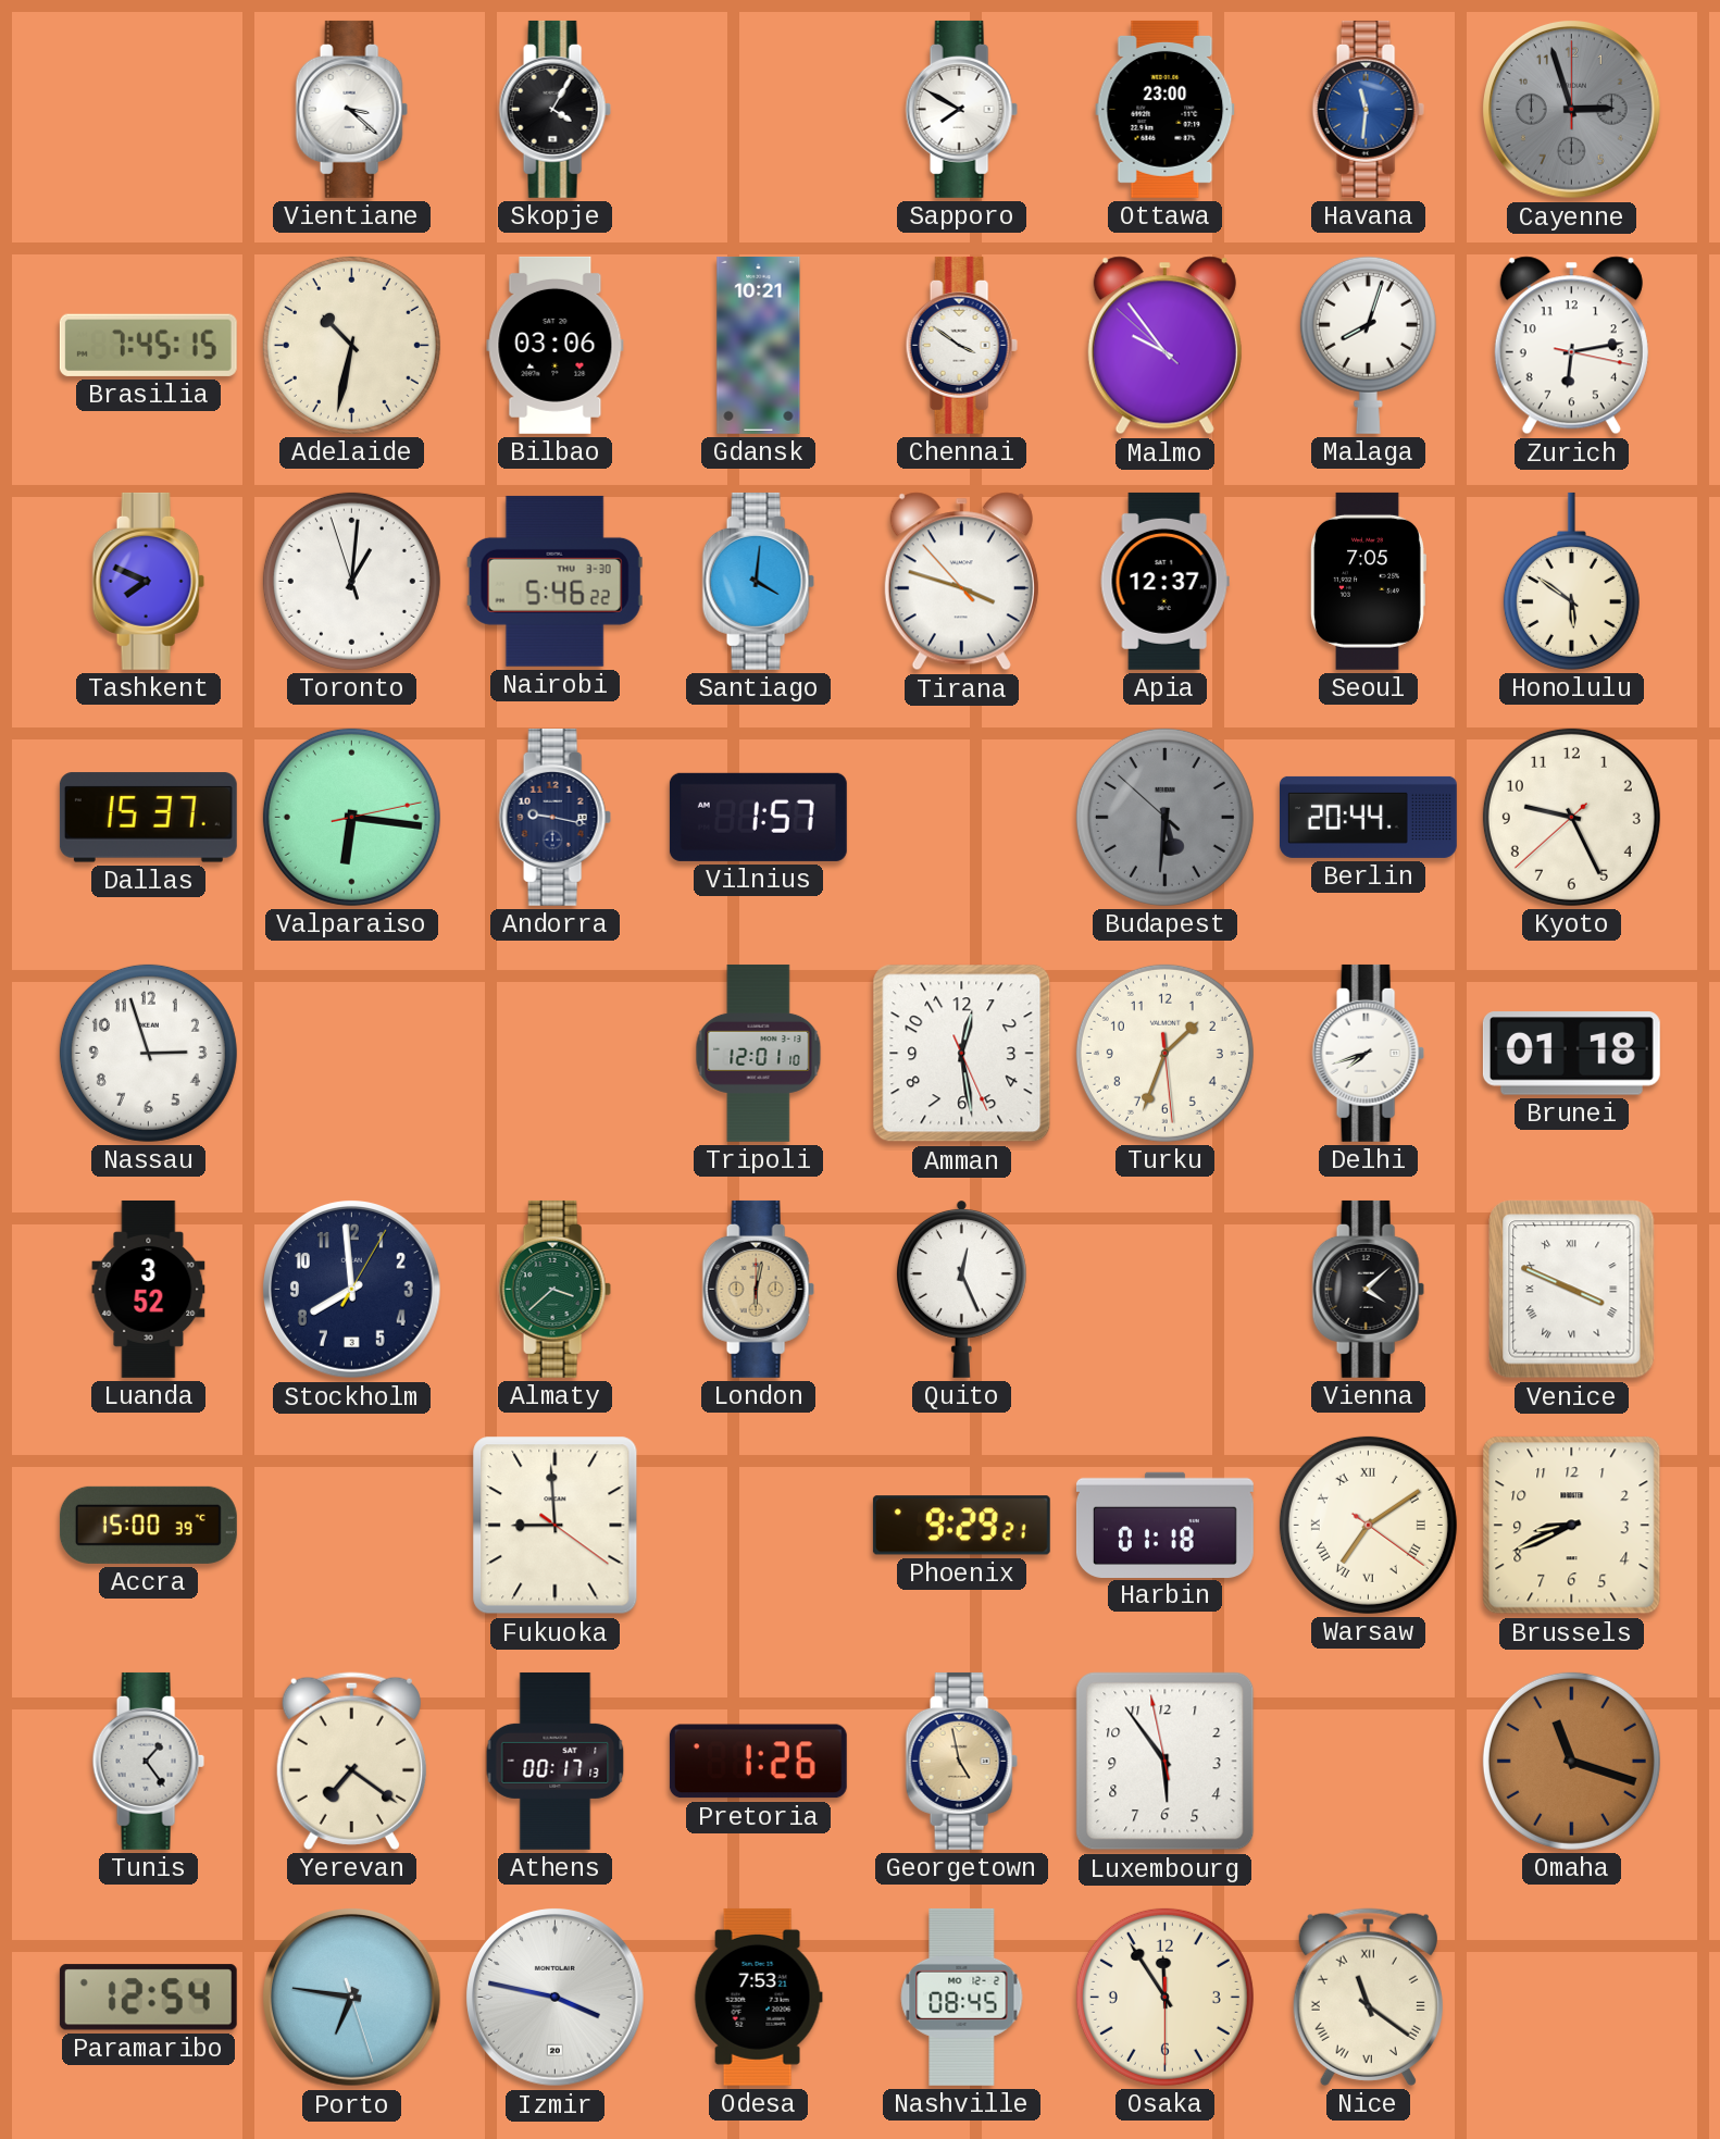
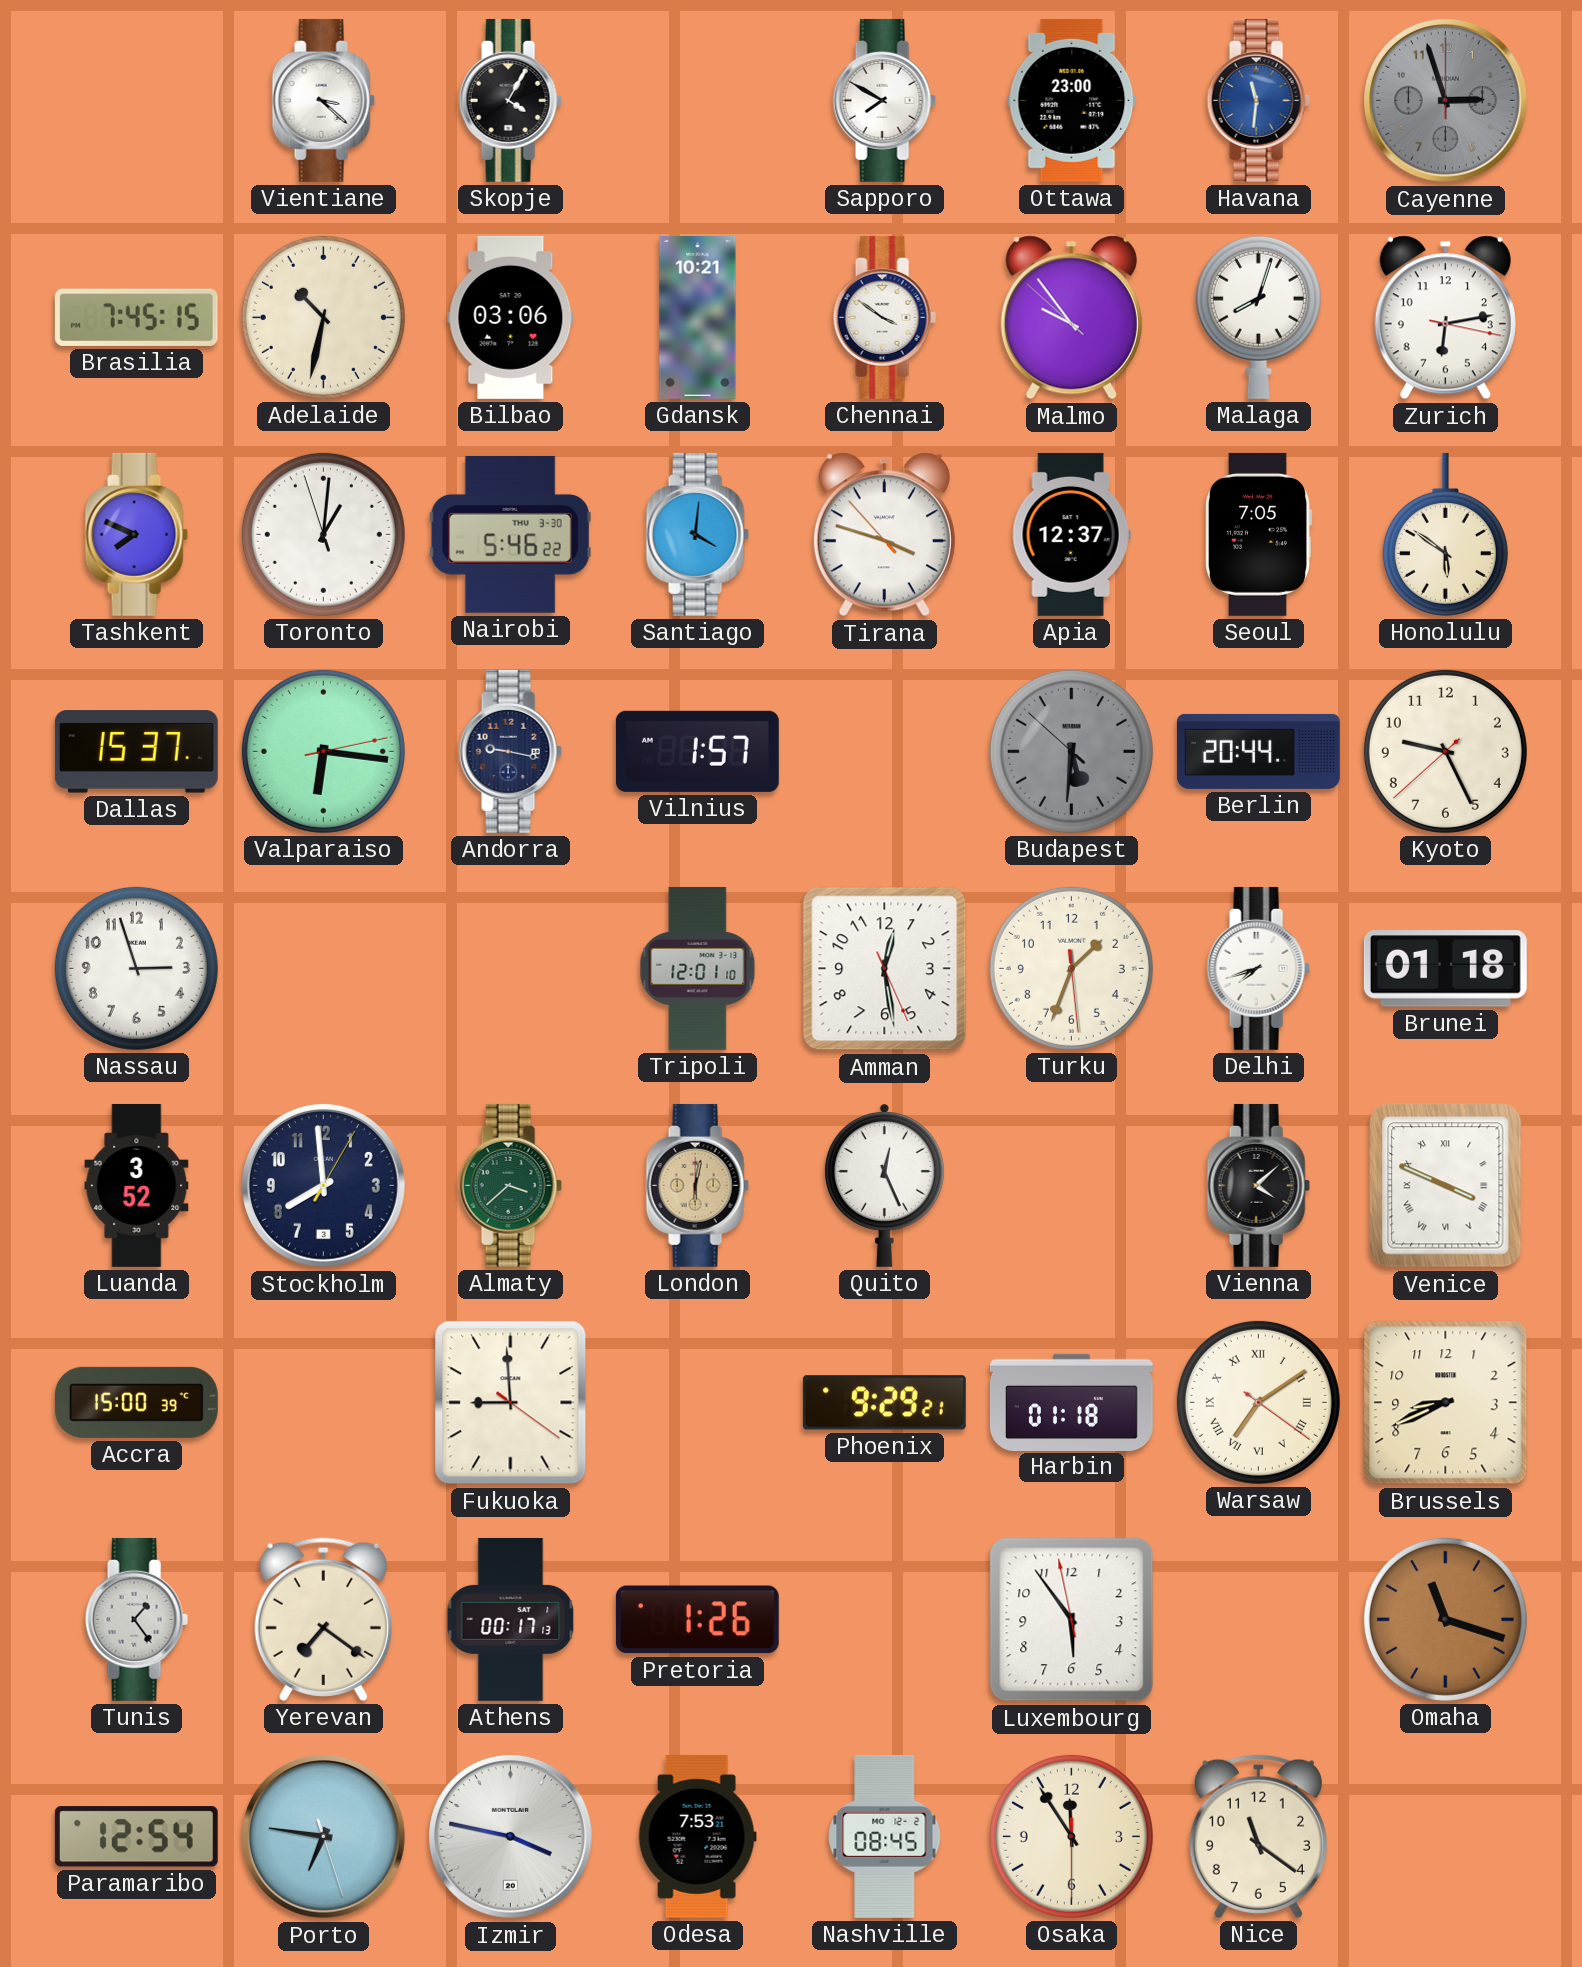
Georgetown: 4:58 -> none
Nice numerals: Roman -> Arabic
